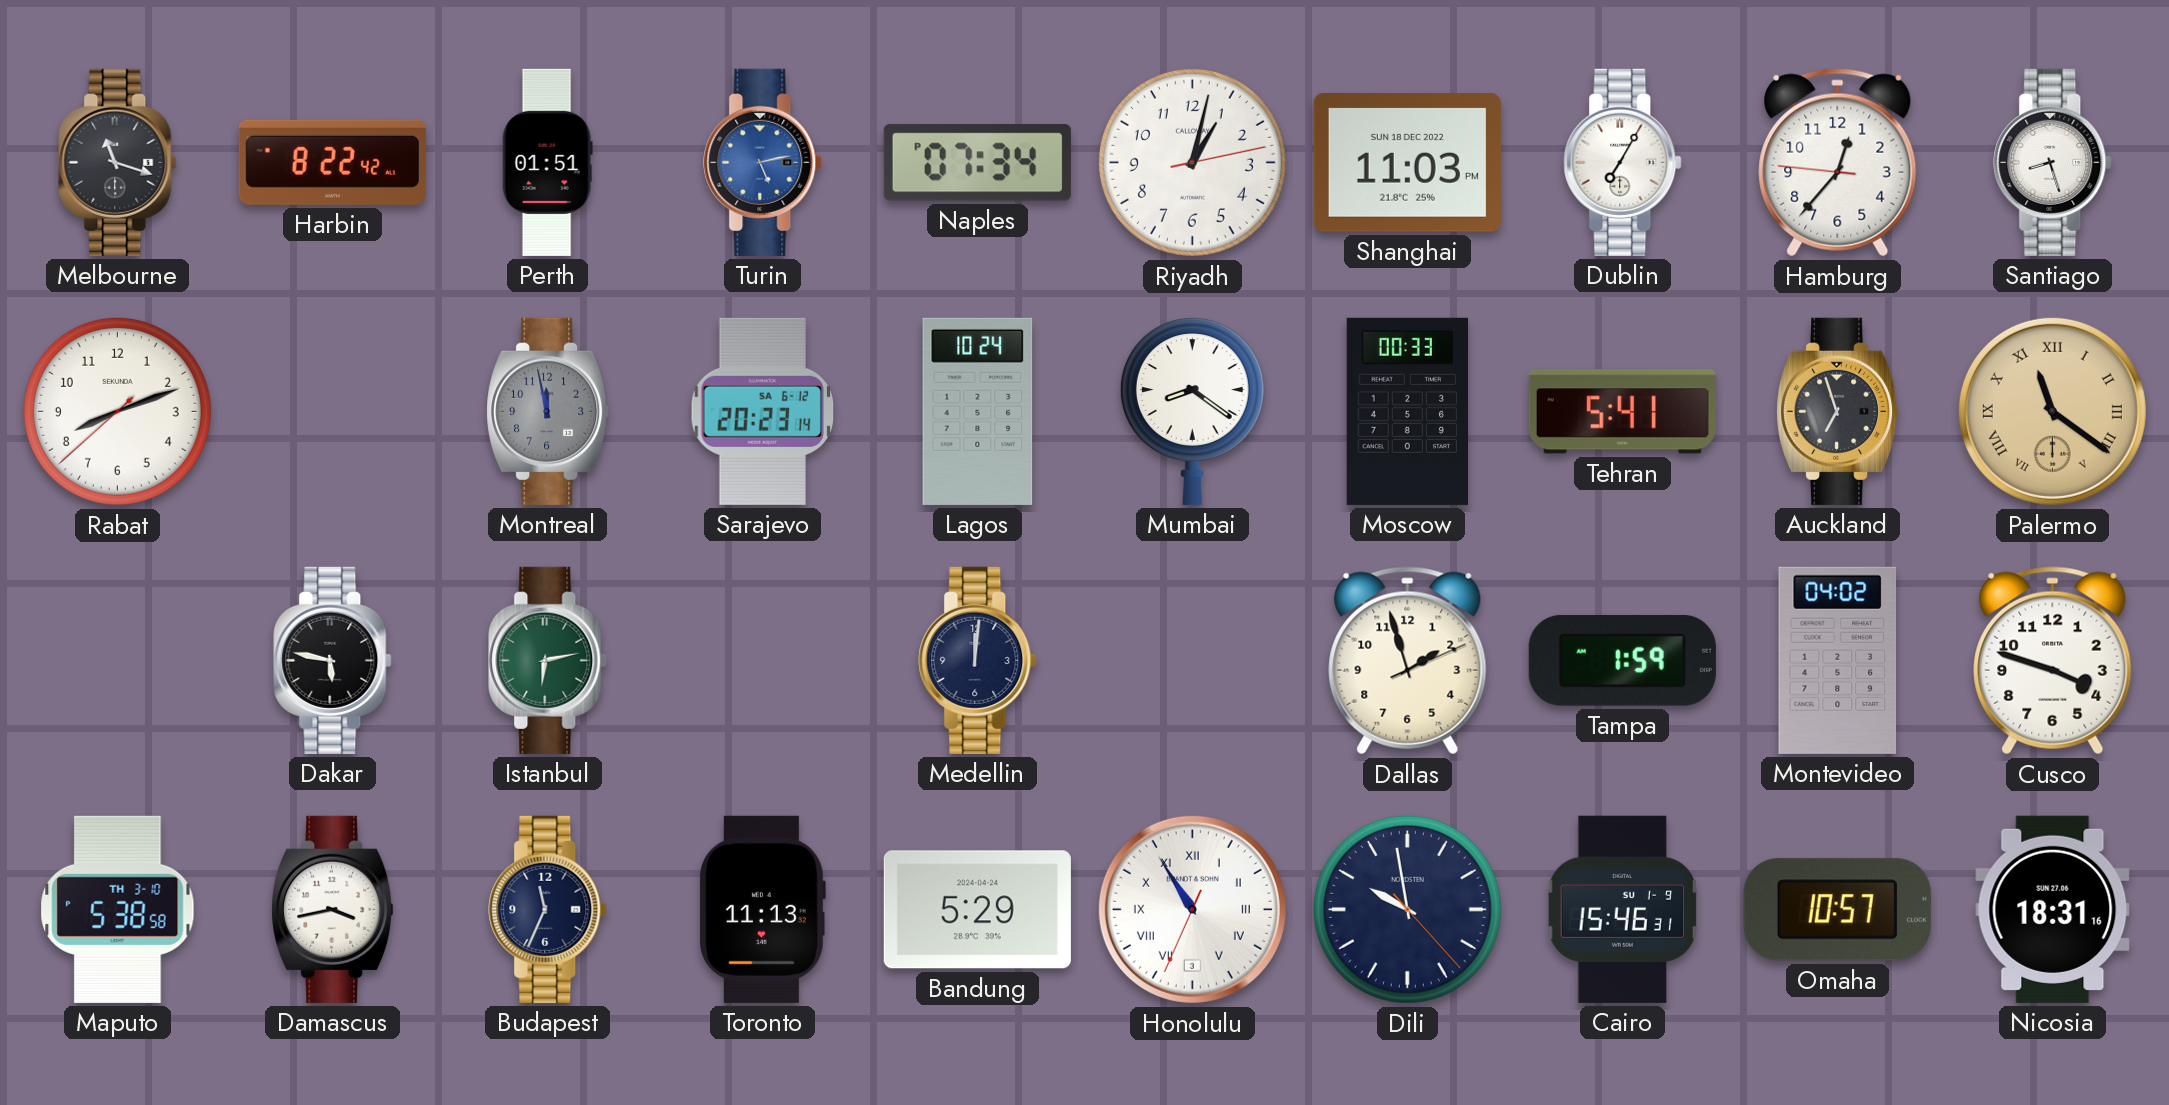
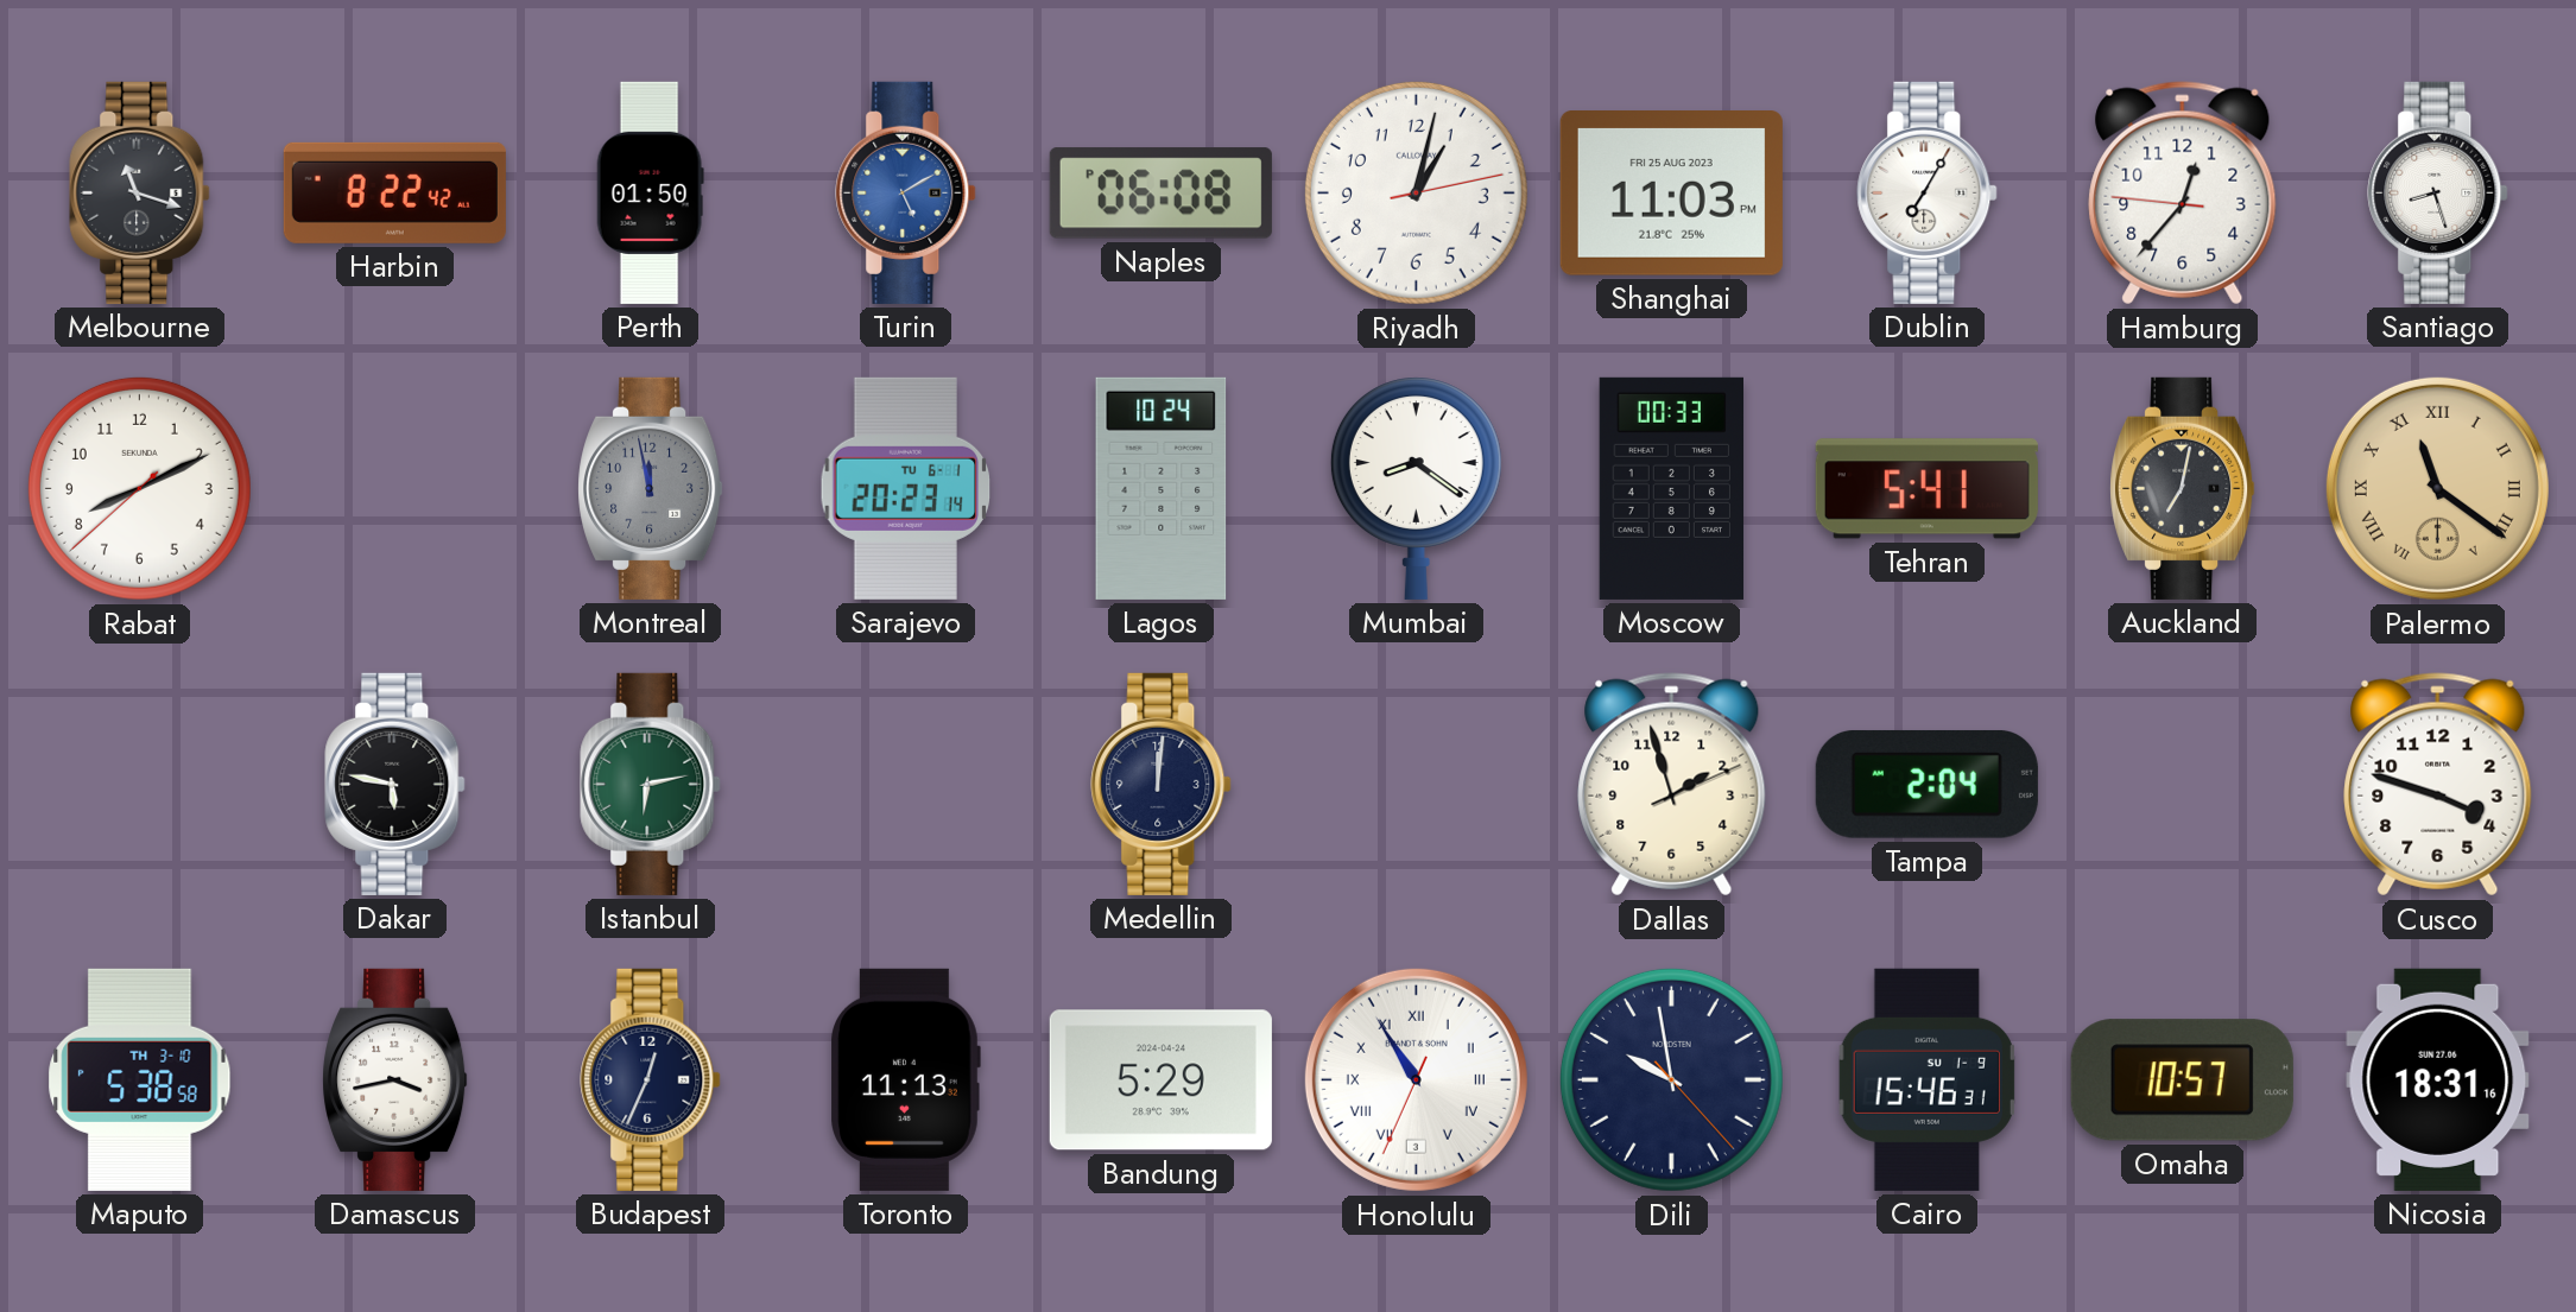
Perth: 01:51 -> 01:50
Turin: 5:13 -> 5:10
Naples: 07:34 -> 06:08
Shanghai date: SUN 18 DEC 2022 -> FRI 25 AUG 2023
Rabat: 8:11 -> 8:10
Sarajevo date: SA 6-12 -> TU 6-1
Auckland: 6:57 -> 7:02
Tampa: 1:59 -> 2:04
Montevideo: 04:02 -> none
Budapest: 11:34 -> 12:34
